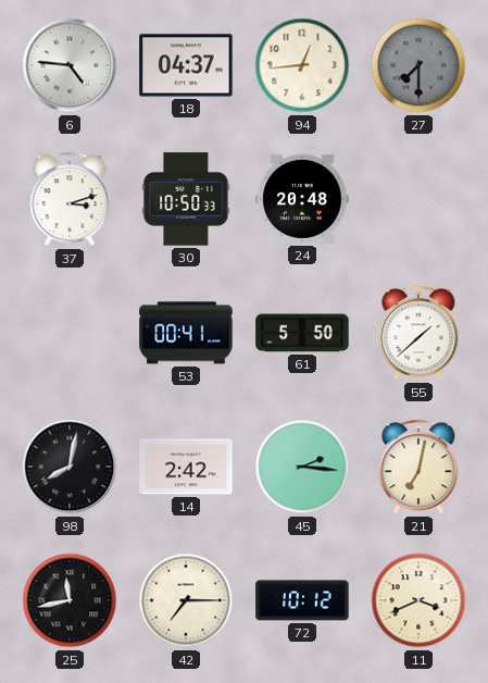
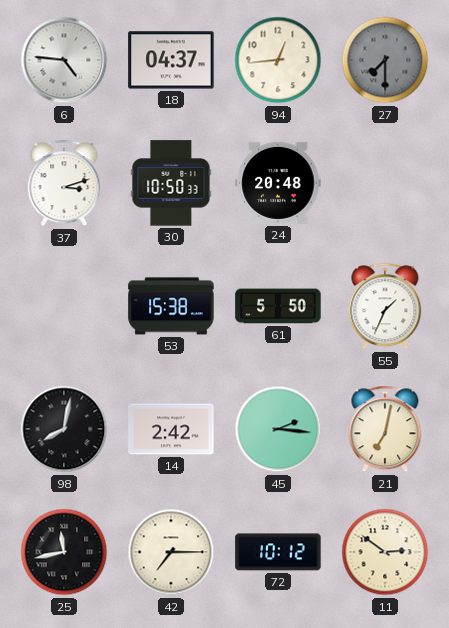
53: 00:41 -> 15:38
55: 1:38 -> 1:34
11: 3:41 -> 2:51
